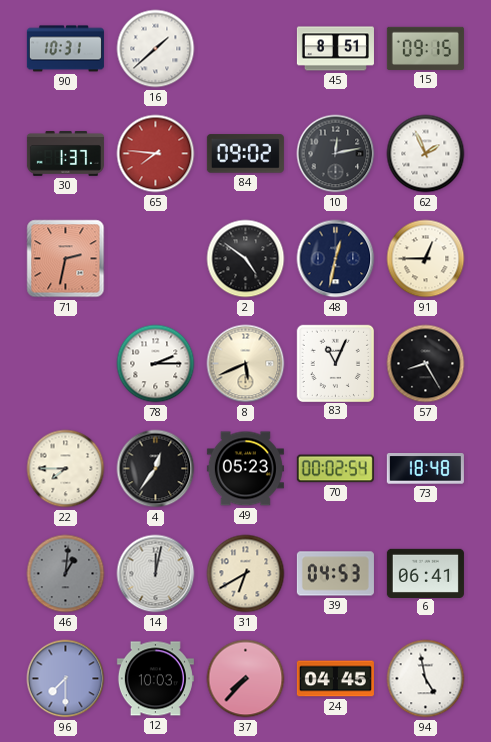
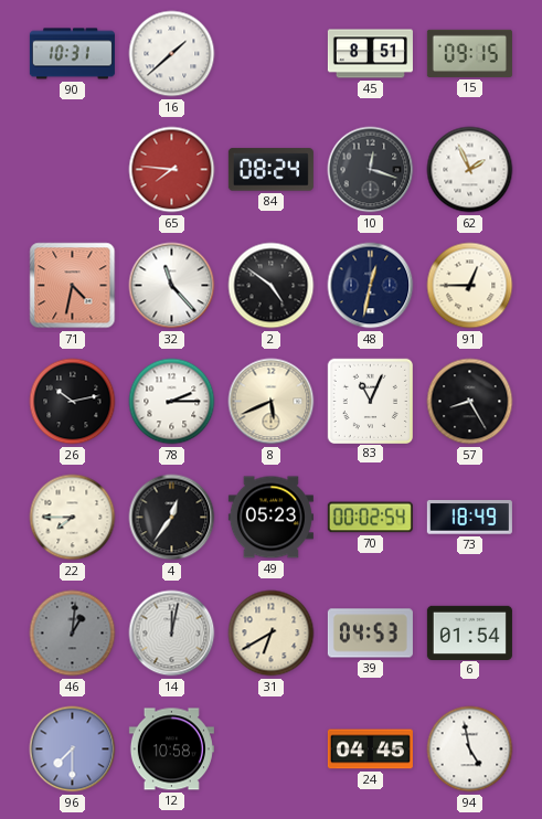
30: 1:37 -> none
84: 09:02 -> 08:24
10: 12:13 -> 12:18
71: 2:32 -> 4:32
32: none -> 11:23
26: none -> 10:13
73: 18:48 -> 18:49
6: 06:41 -> 01:54
12: 10:03 -> 10:58
37: 7:37 -> none
